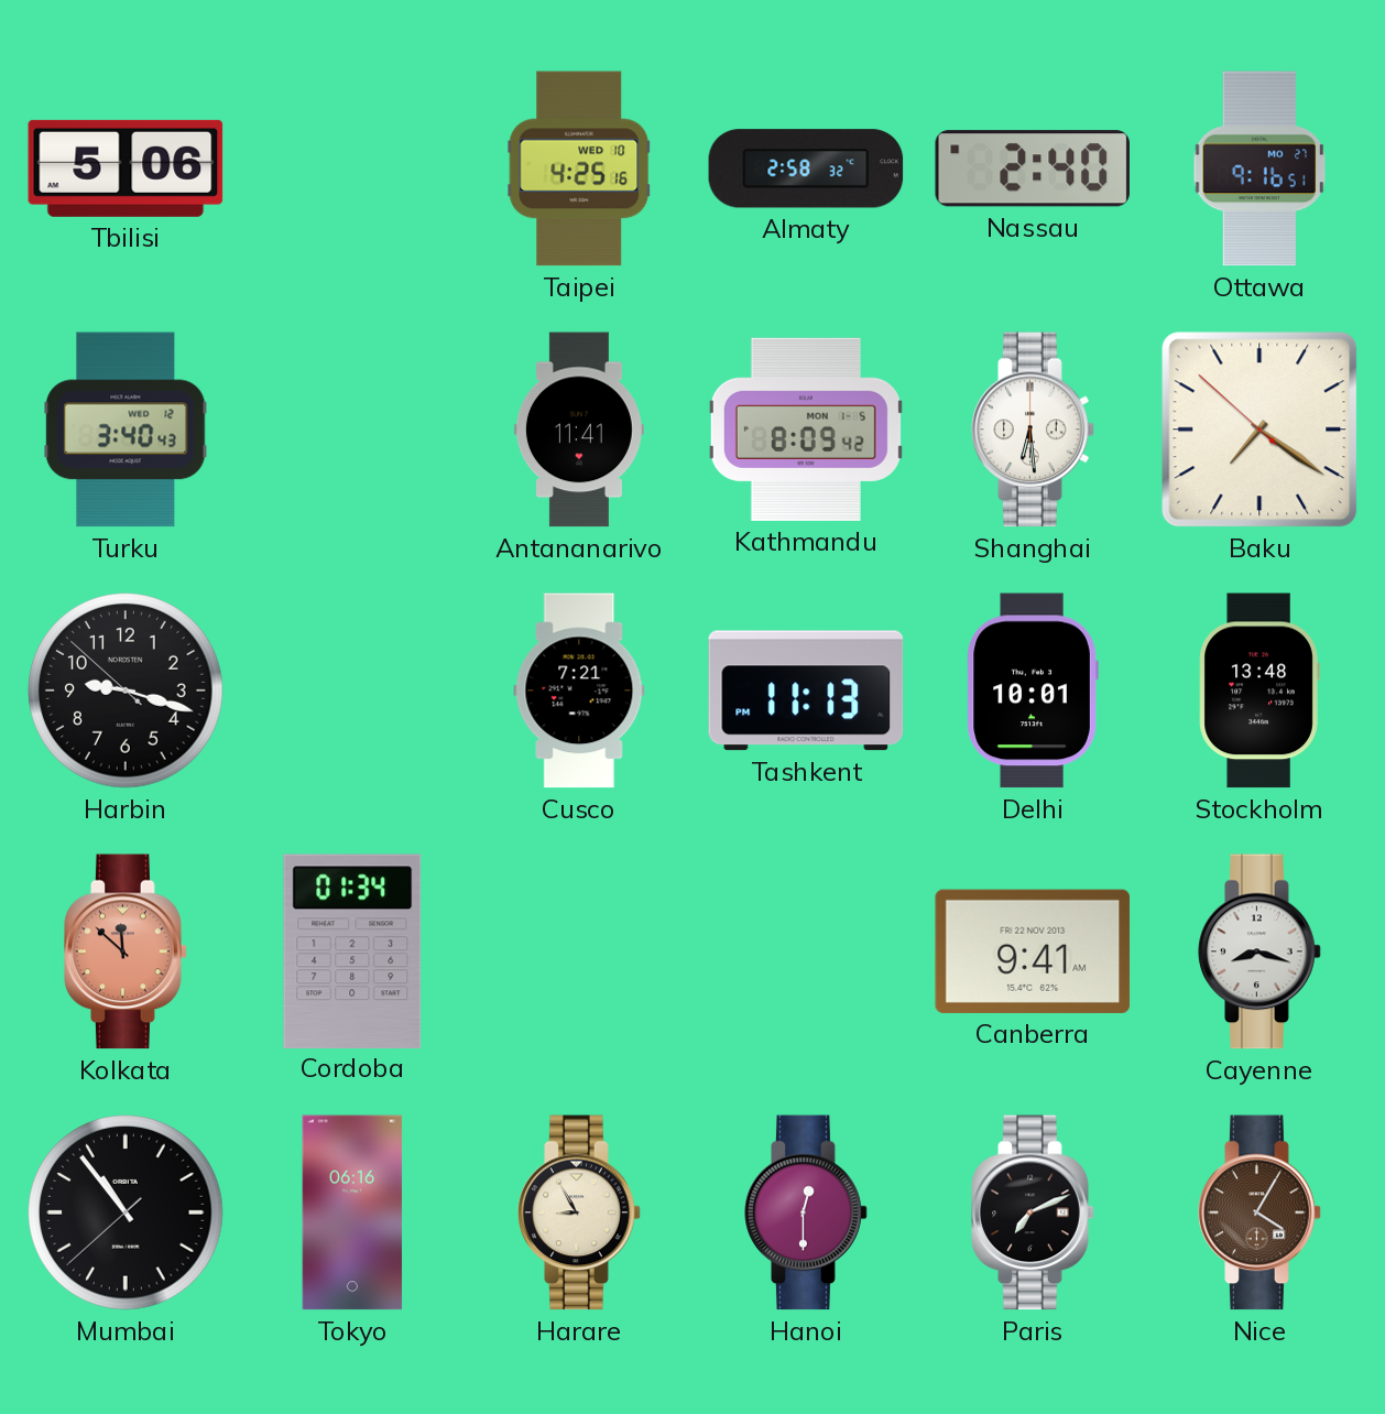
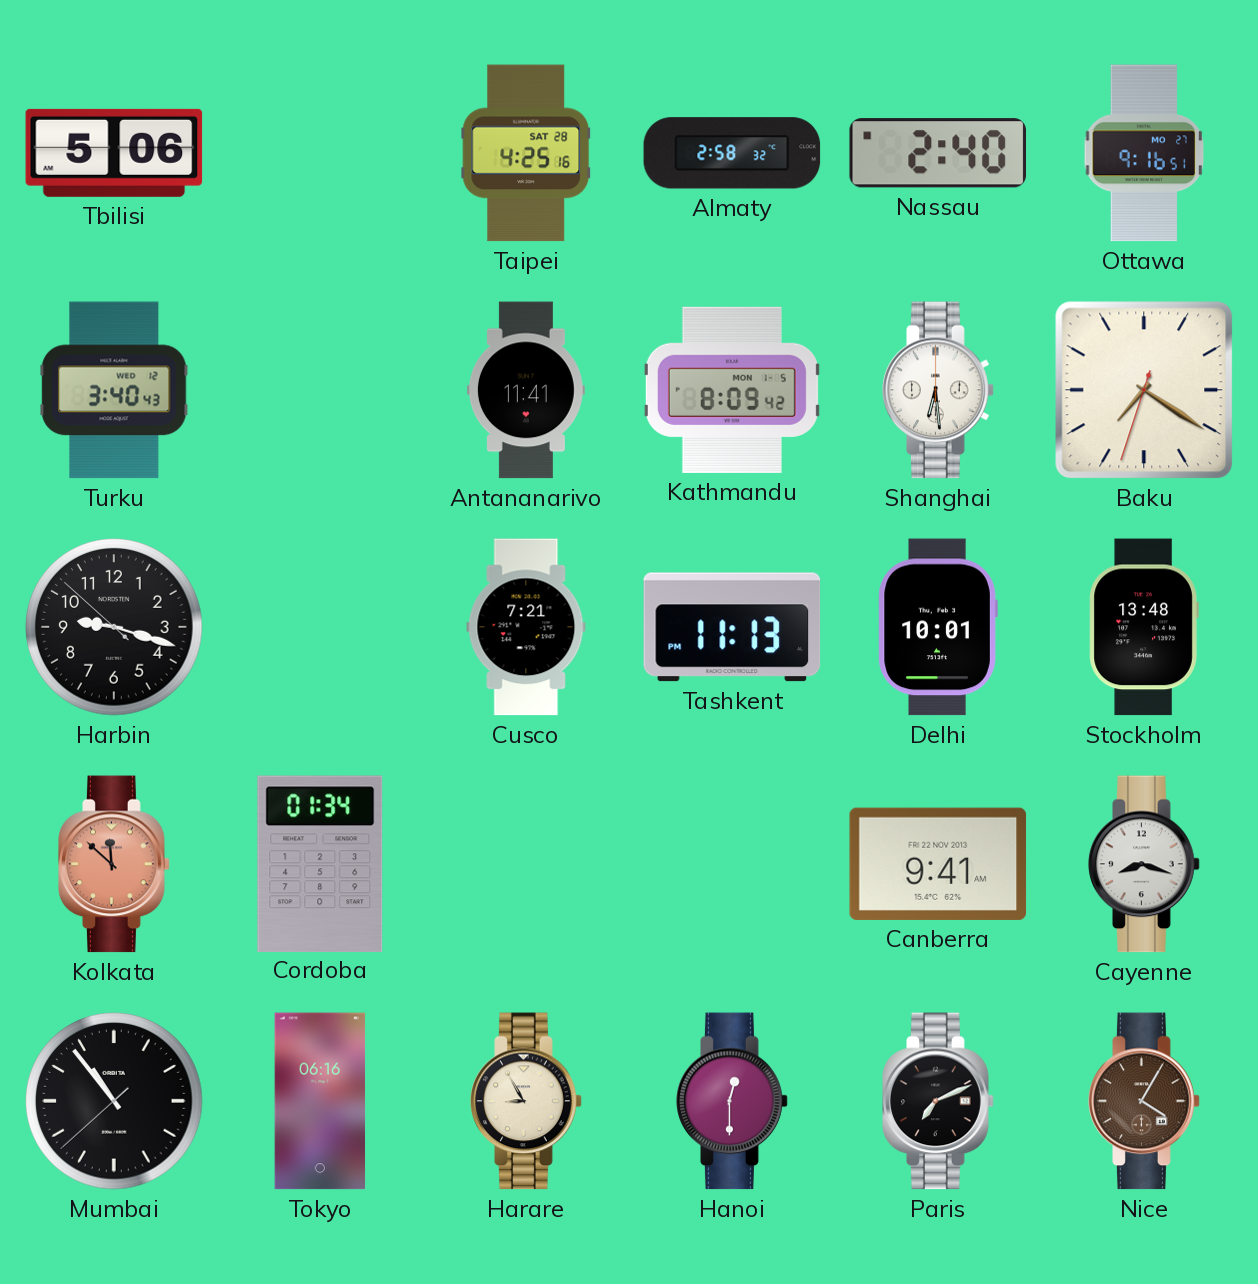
Taipei date: WED 10 -> SAT 28
Baku: 7:20:52 -> 7:20:33
